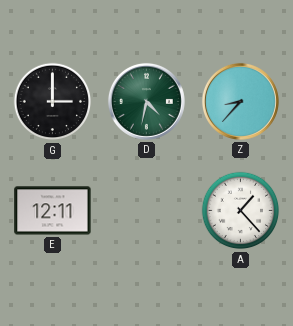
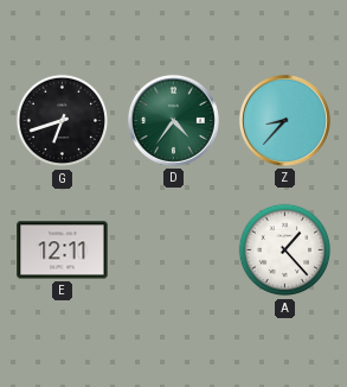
G: 3:00 -> 6:42
D: 4:32 -> 4:36
